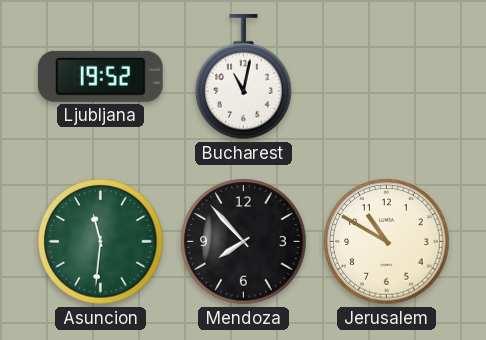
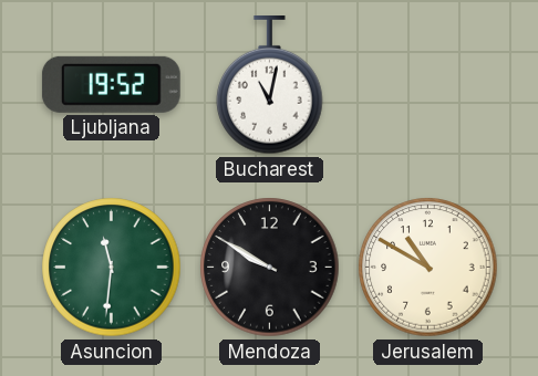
Mendoza: 7:53 -> 9:50
